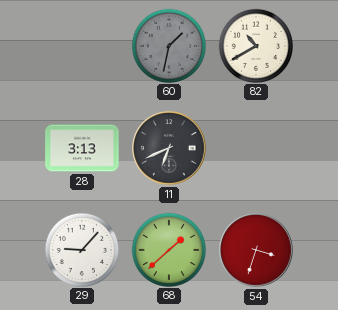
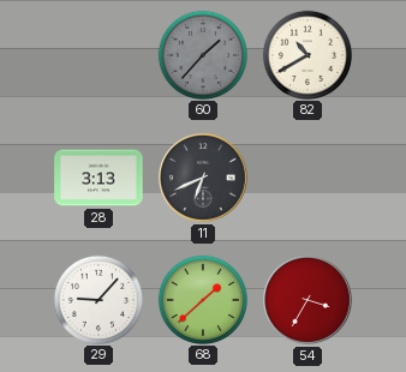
60: 1:32 -> 1:37
54: 3:33 -> 3:35
